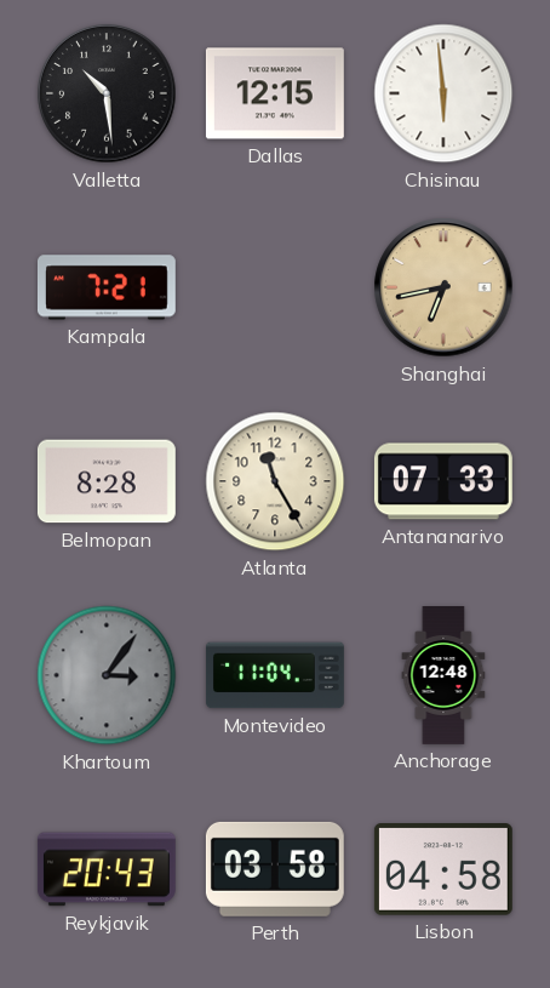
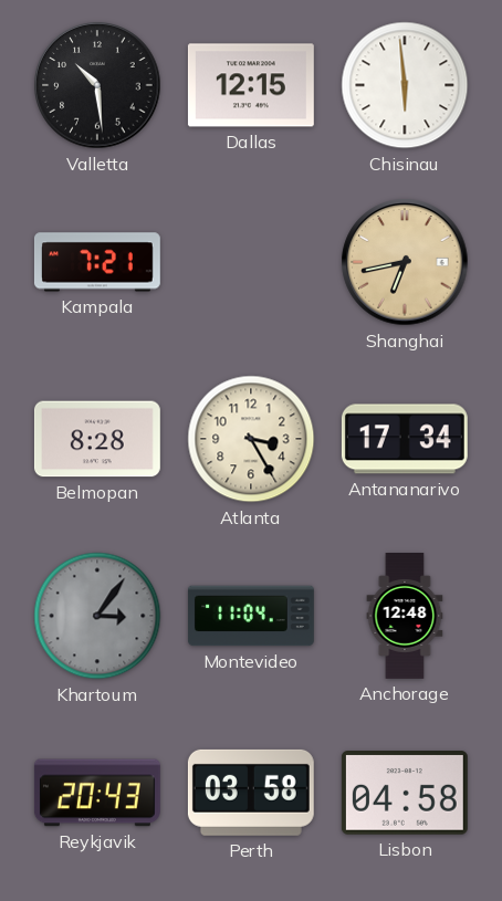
Atlanta: 11:25 -> 3:25
Antananarivo: 07:33 -> 17:34
